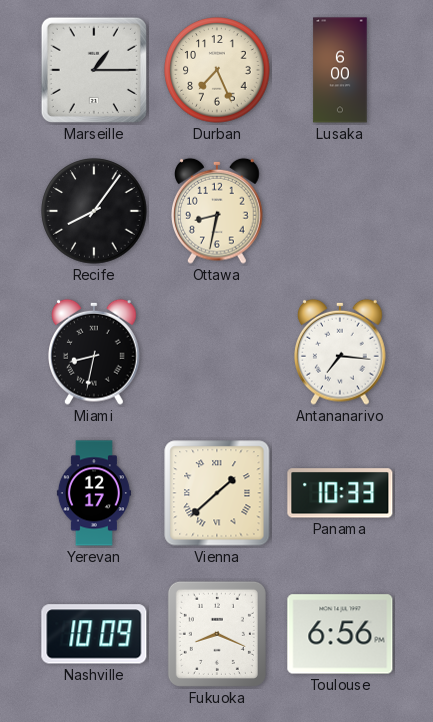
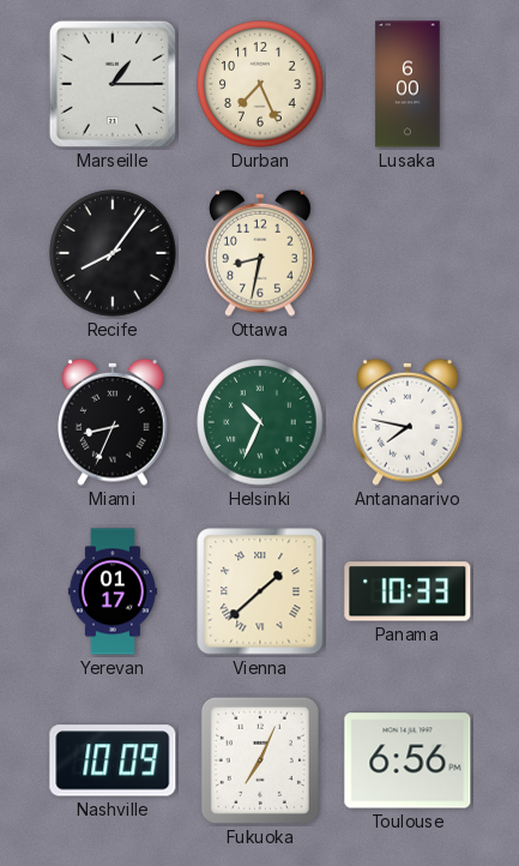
Miami: 8:32 -> 8:34
Helsinki: none -> 10:34
Antananarivo: 7:16 -> 7:47
Yerevan: 12:17 -> 01:17
Fukuoka: 8:19 -> 7:04
